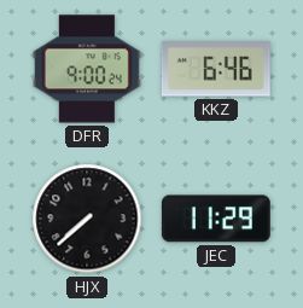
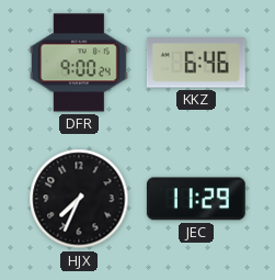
HJX: 7:38 -> 7:34
